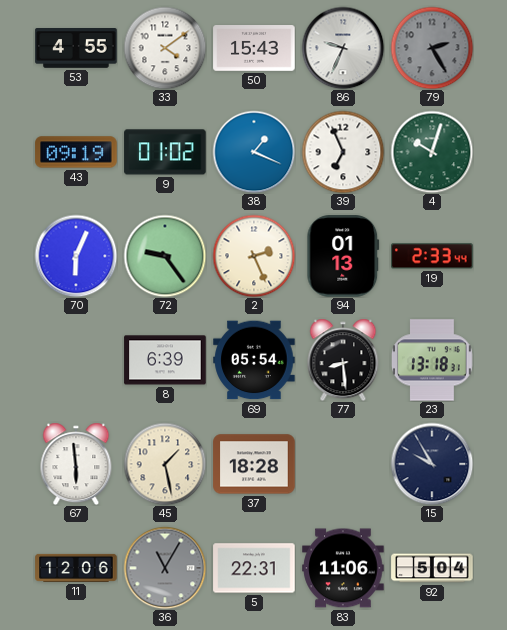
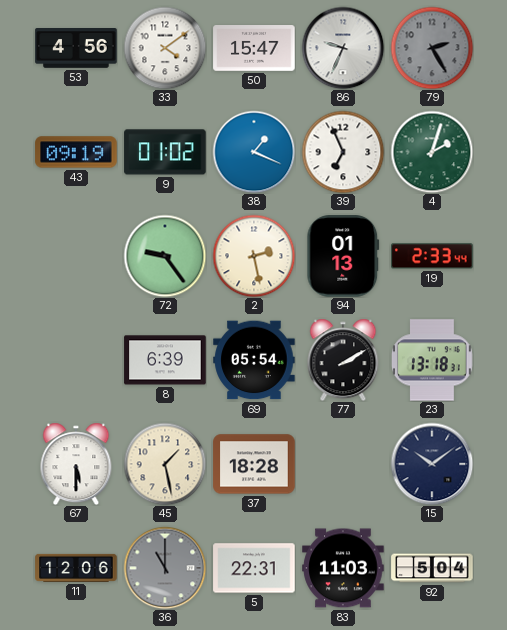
53: 4:55 -> 4:56
50: 15:43 -> 15:47
4: 10:03 -> 2:03
70: 6:04 -> none
2: 2:26 -> 2:28
77: 8:29 -> 2:10
67: 5:59 -> 5:30
15: 9:55 -> 10:09
36: 11:05 -> 11:00
83: 11:06 -> 11:03
